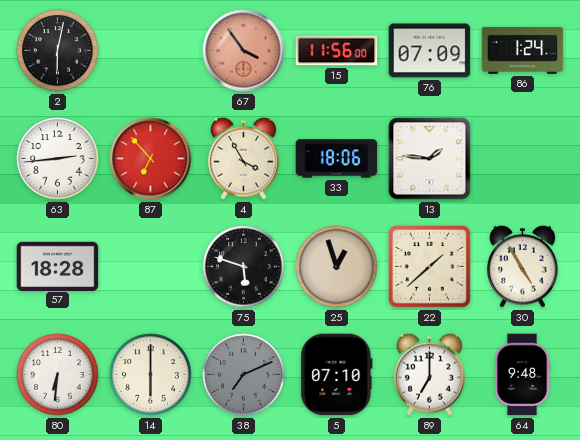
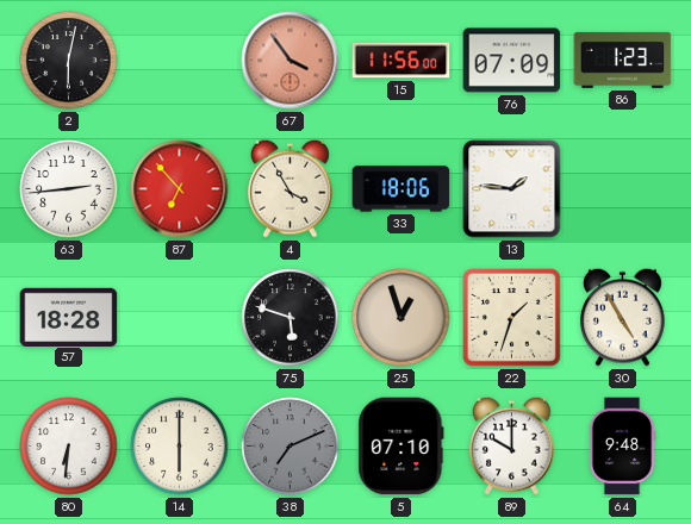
86: 1:24 -> 1:23
22: 1:38 -> 1:33
89: 7:00 -> 10:00
